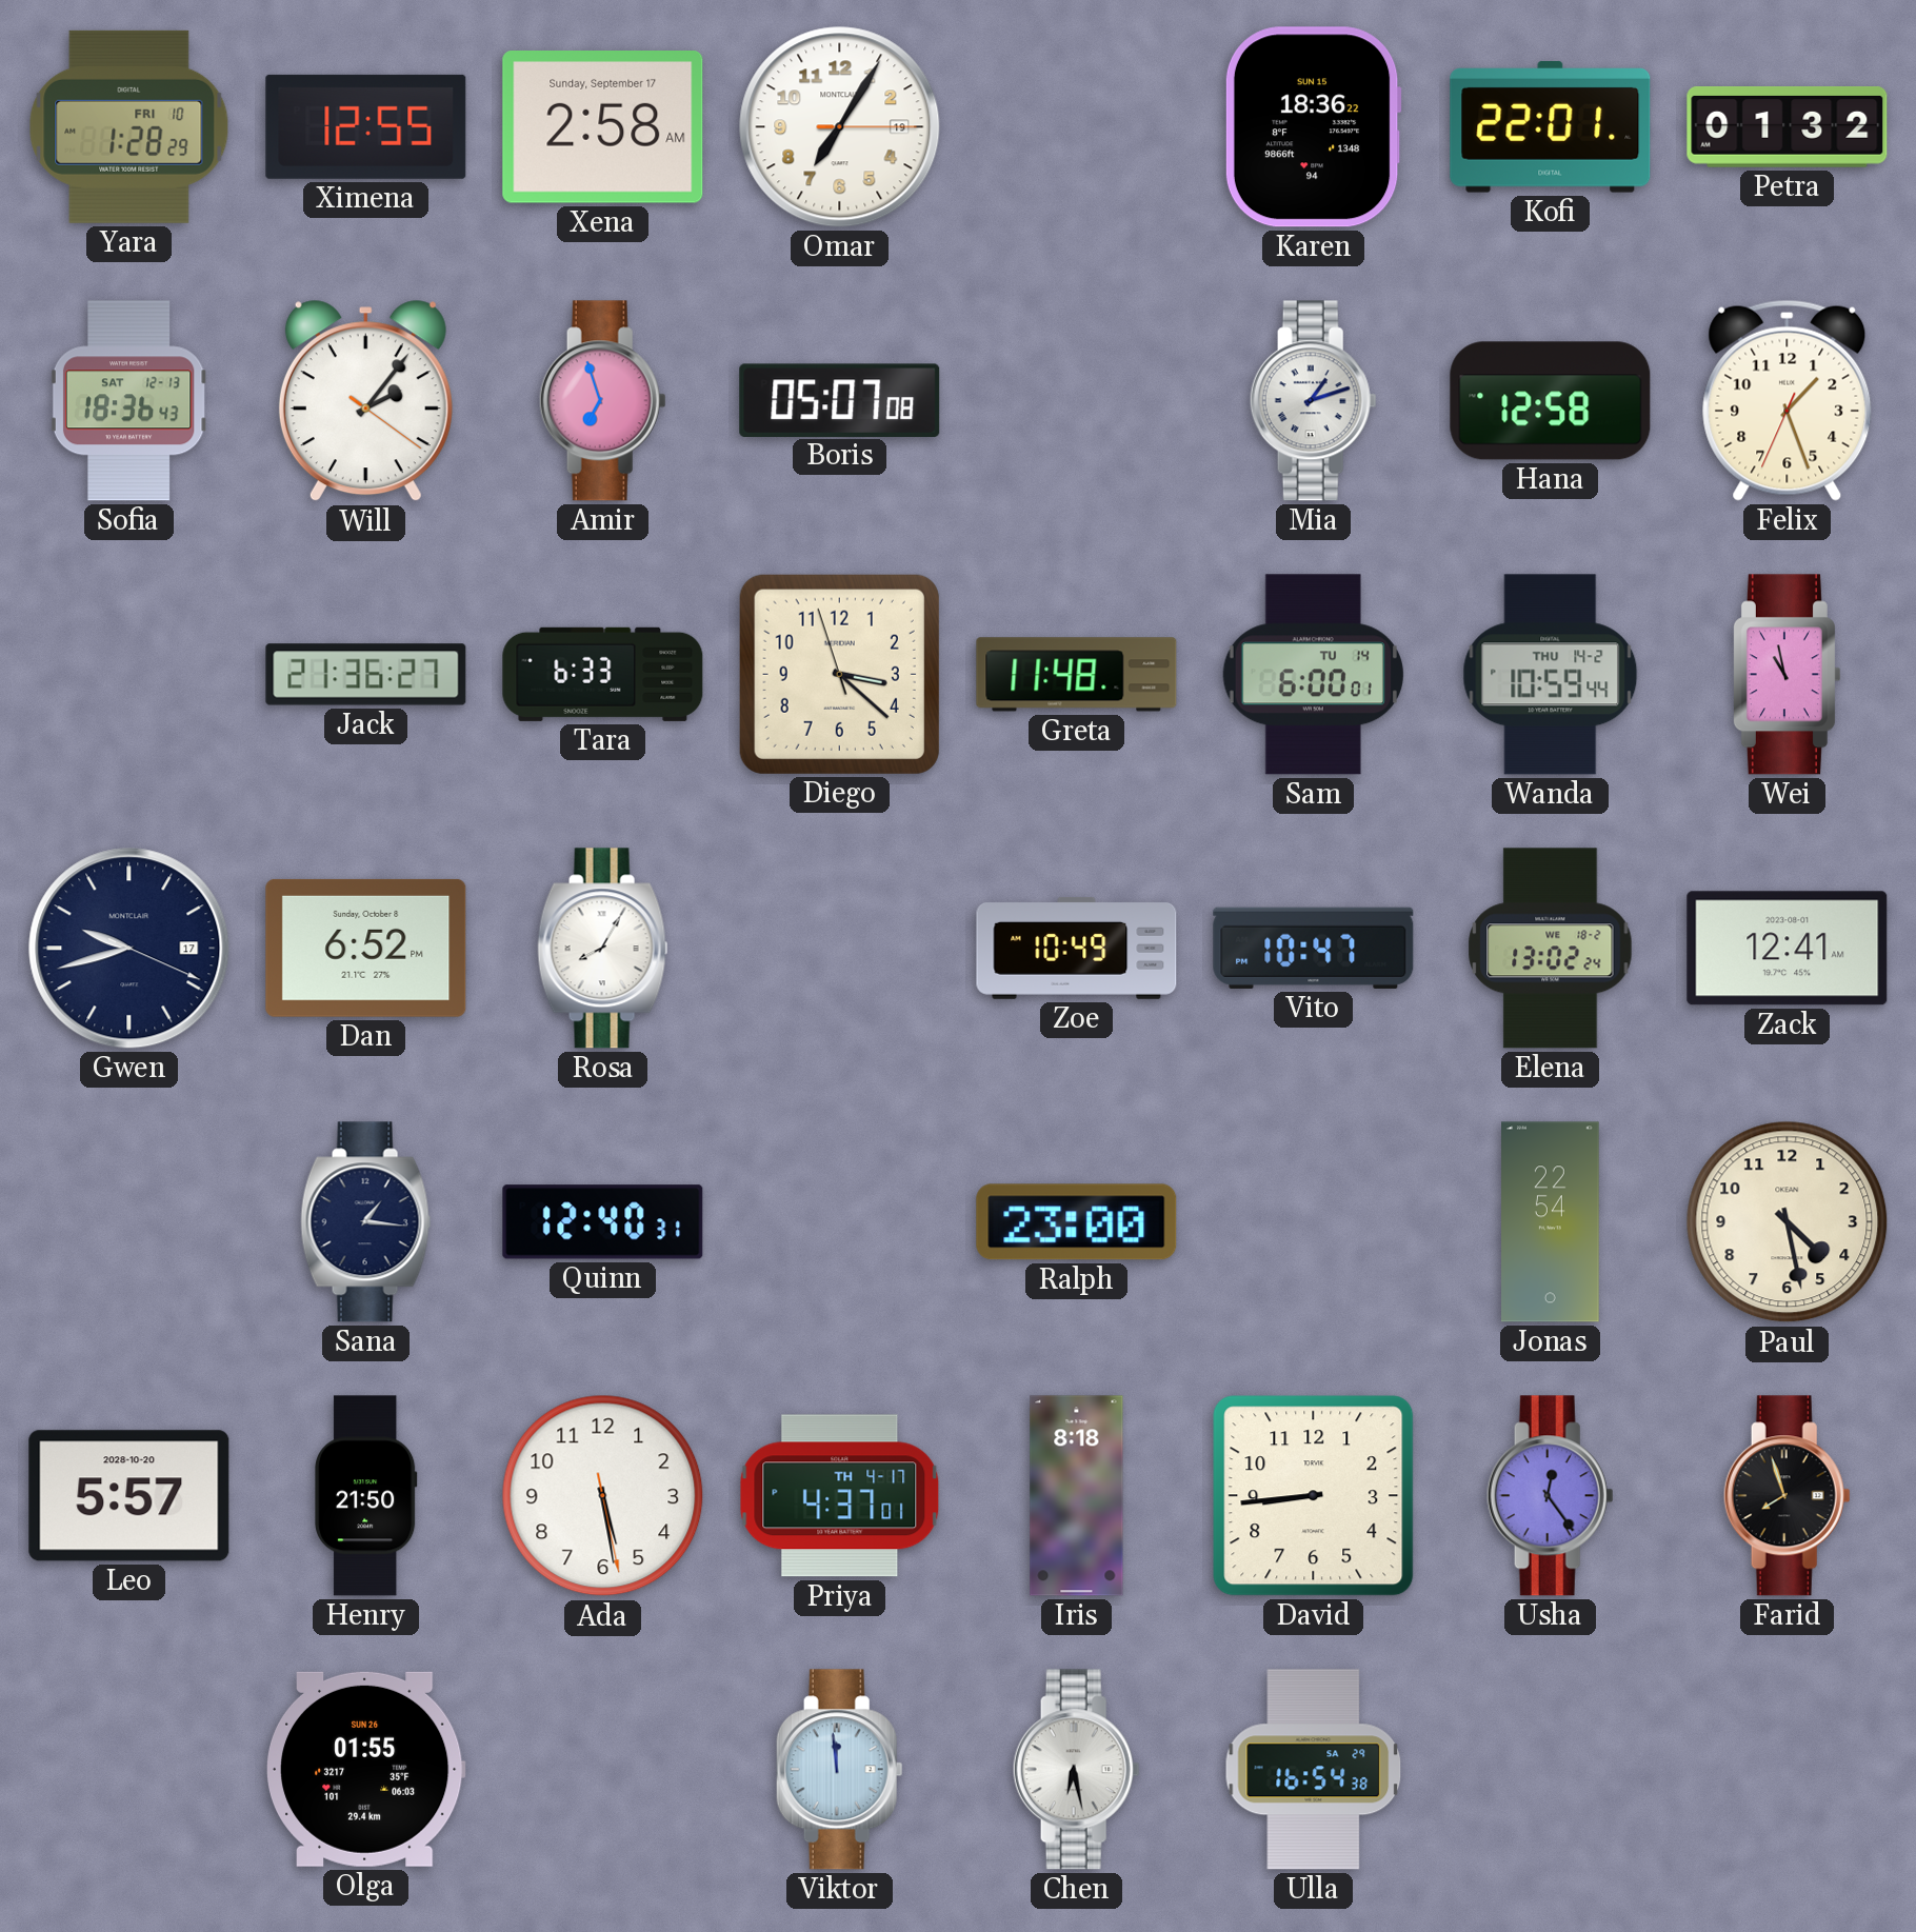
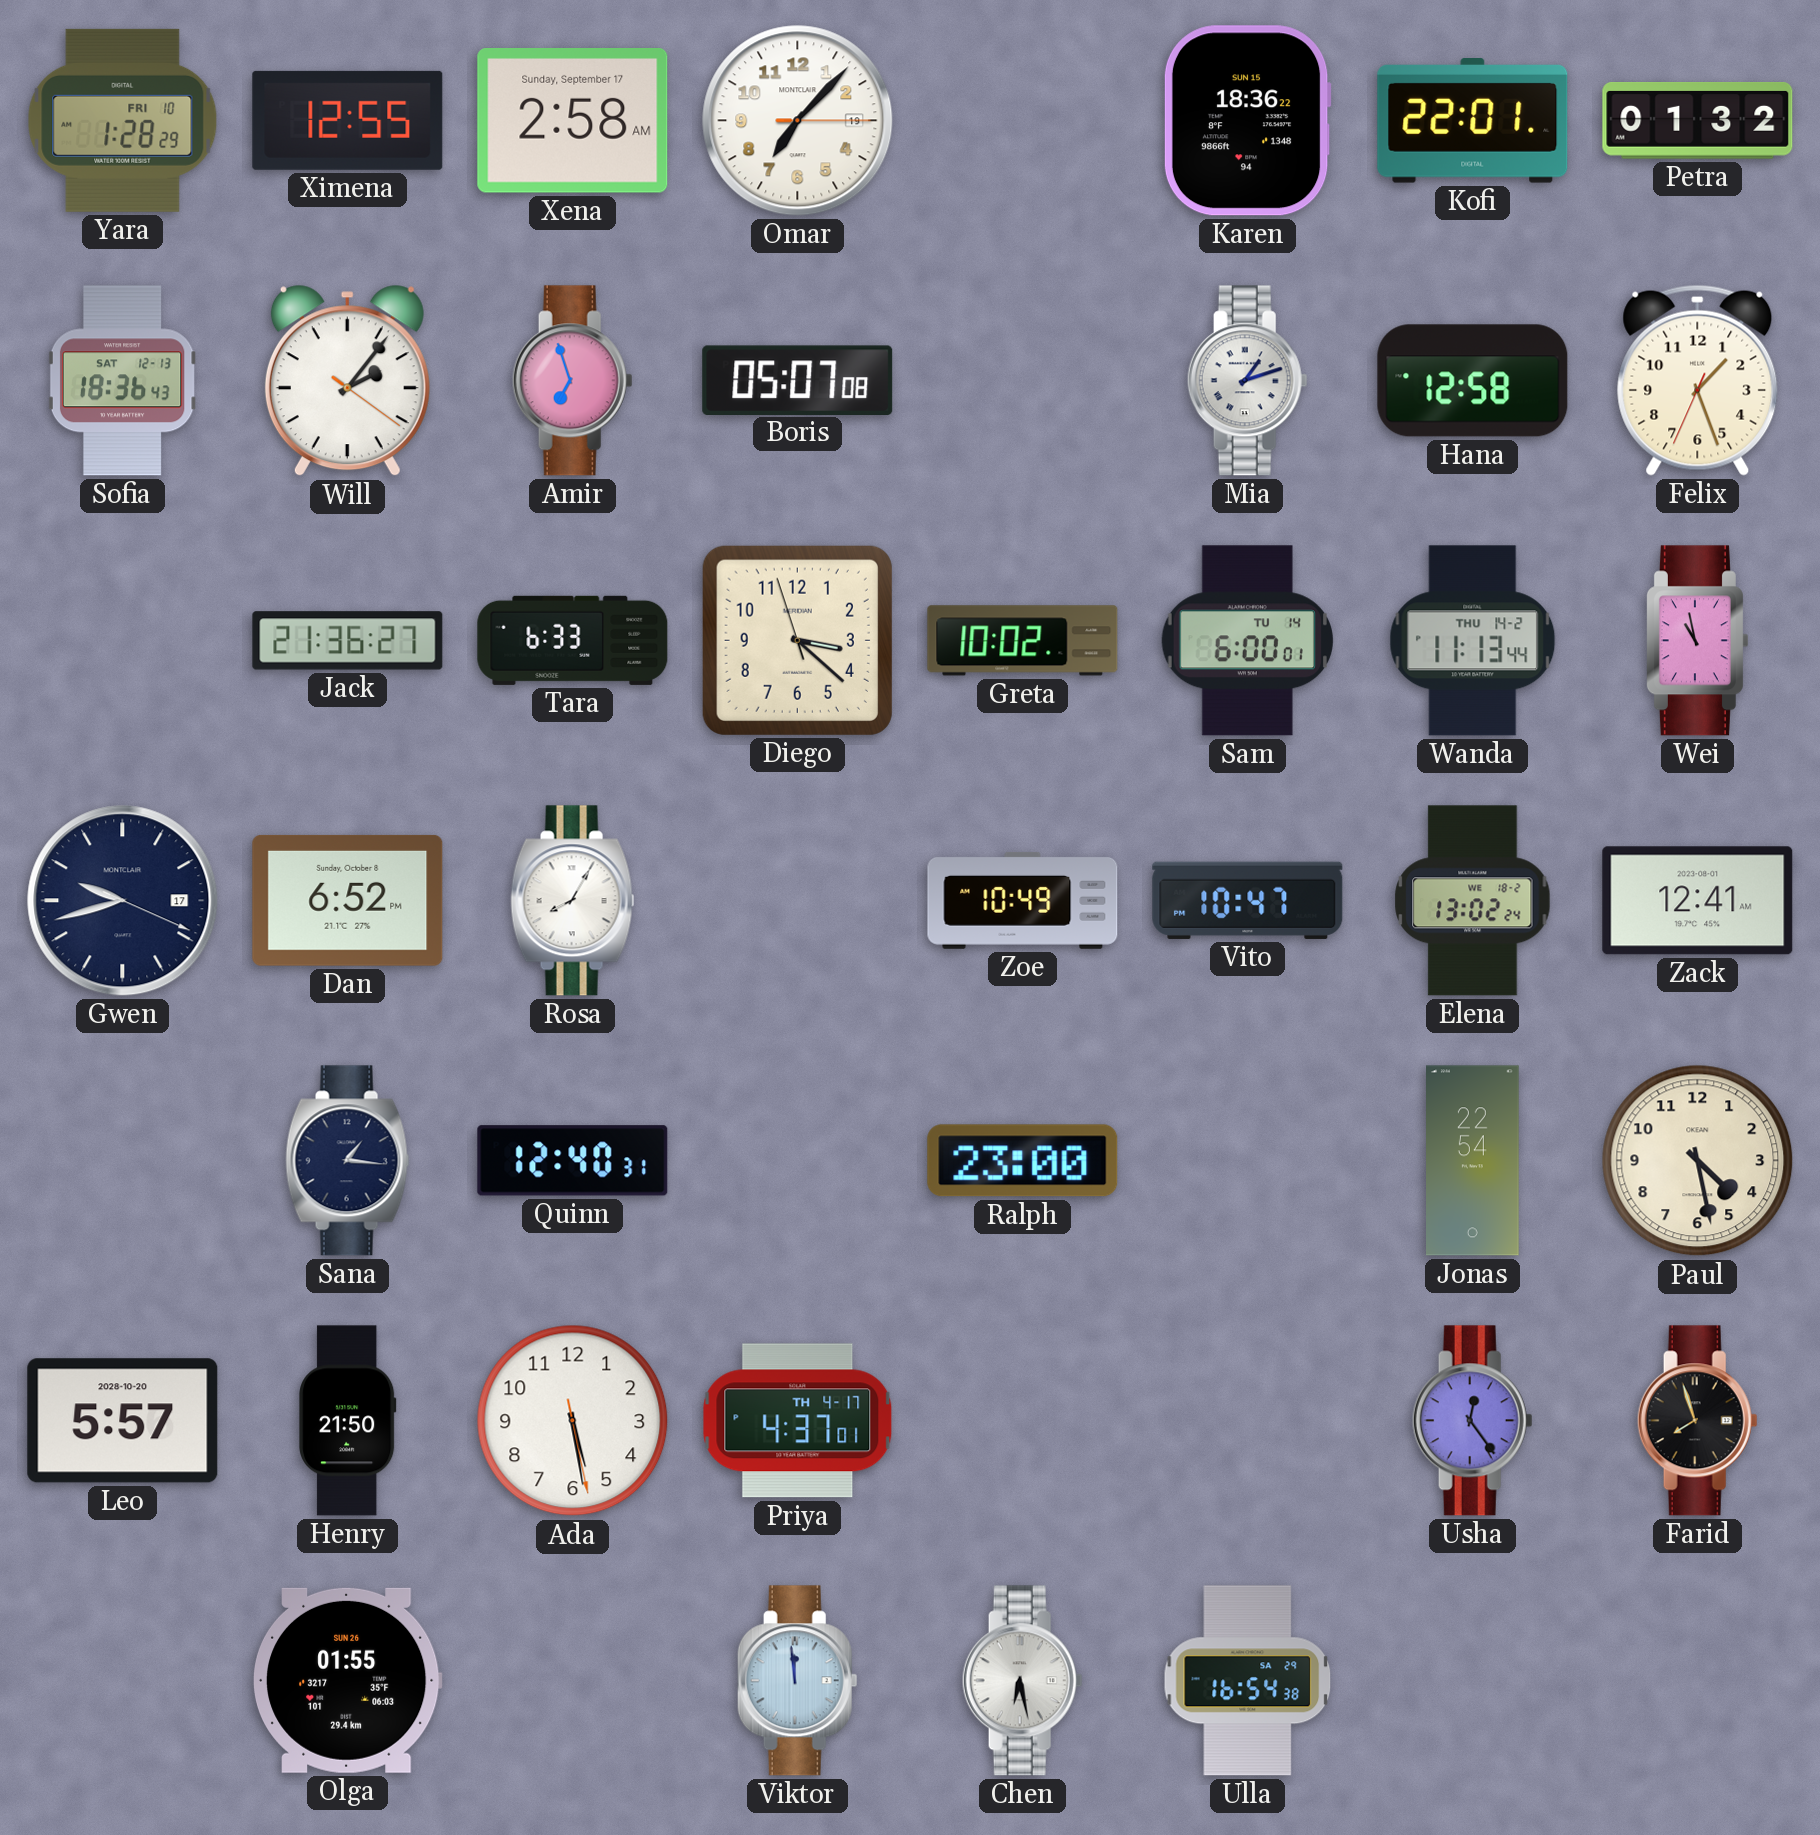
Omar: 7:05 -> 7:07
Greta: 11:48 -> 10:02
Wanda: 10:59 -> 11:13
Iris: 8:18 -> none
David: 8:44 -> none
